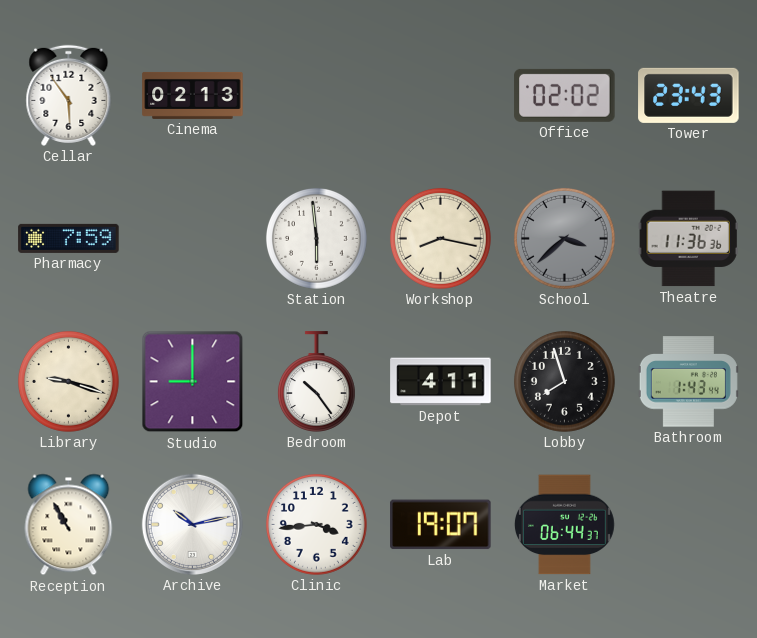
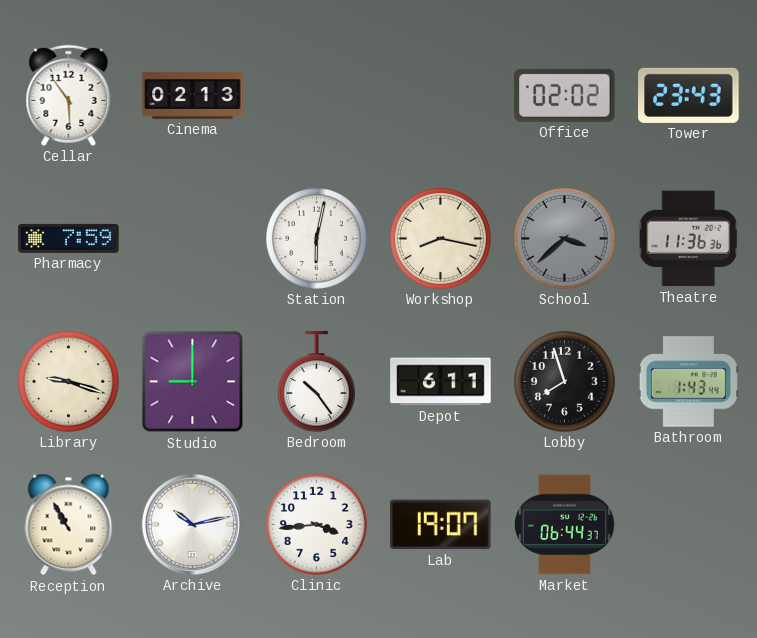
Station: 5:59 -> 6:02
Depot: 4:11 -> 6:11
